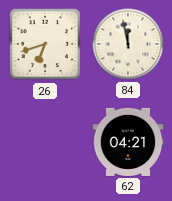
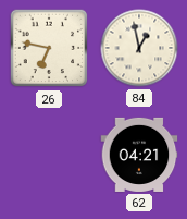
26: 6:42 -> 6:47
84: 11:58 -> 12:58
